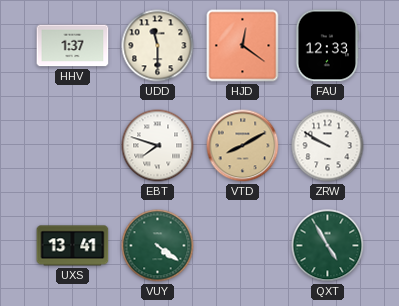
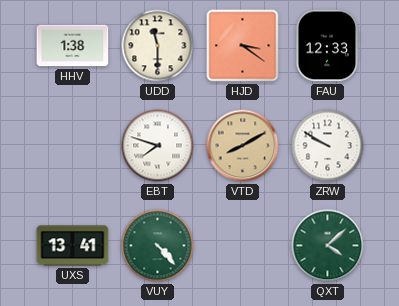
HHV: 1:37 -> 1:38
HJD: 12:21 -> 3:21
VUY: 4:21 -> 4:23
QXT: 4:55 -> 4:08
